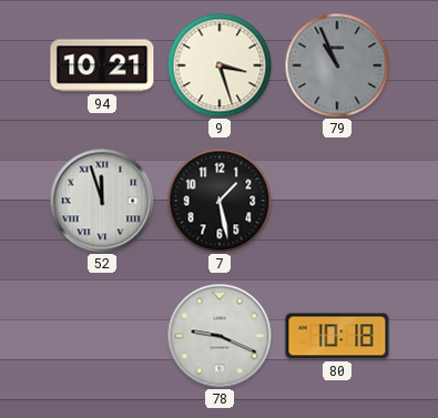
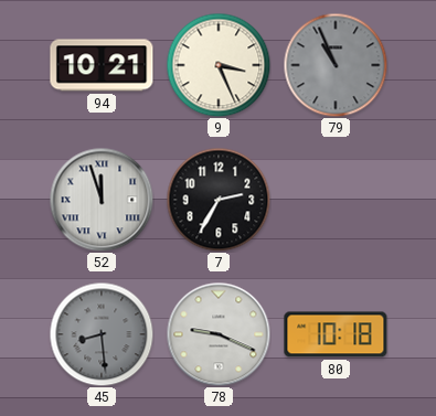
9: 3:27 -> 3:26
7: 1:28 -> 2:35
45: none -> 8:29
